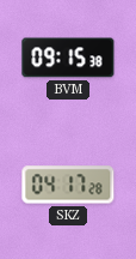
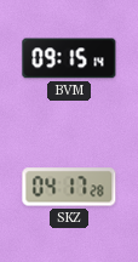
BVM: 09:15:38 -> 09:15:14
